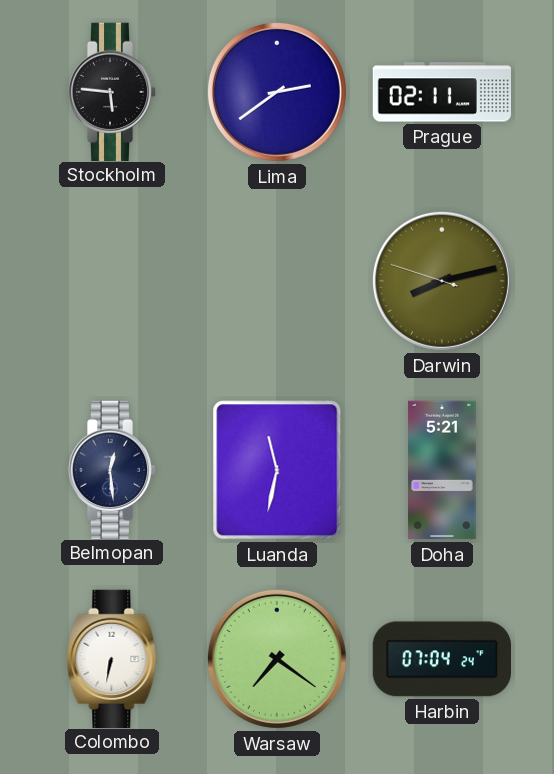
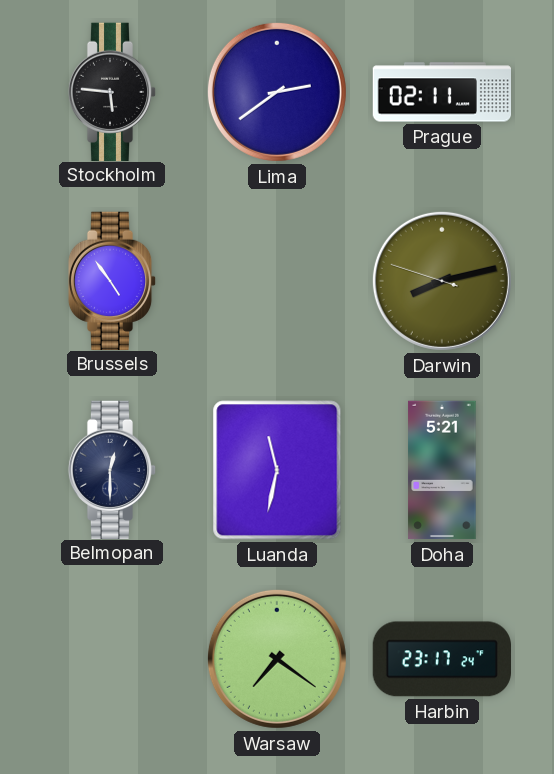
Brussels: none -> 4:54
Belmopan: 12:29 -> 12:30
Colombo: 6:32 -> none
Harbin: 07:04 -> 23:17
